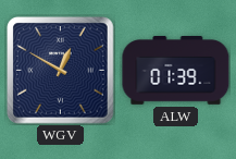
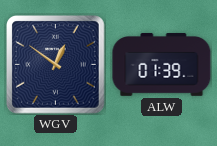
WGV: 12:50 -> 12:51
